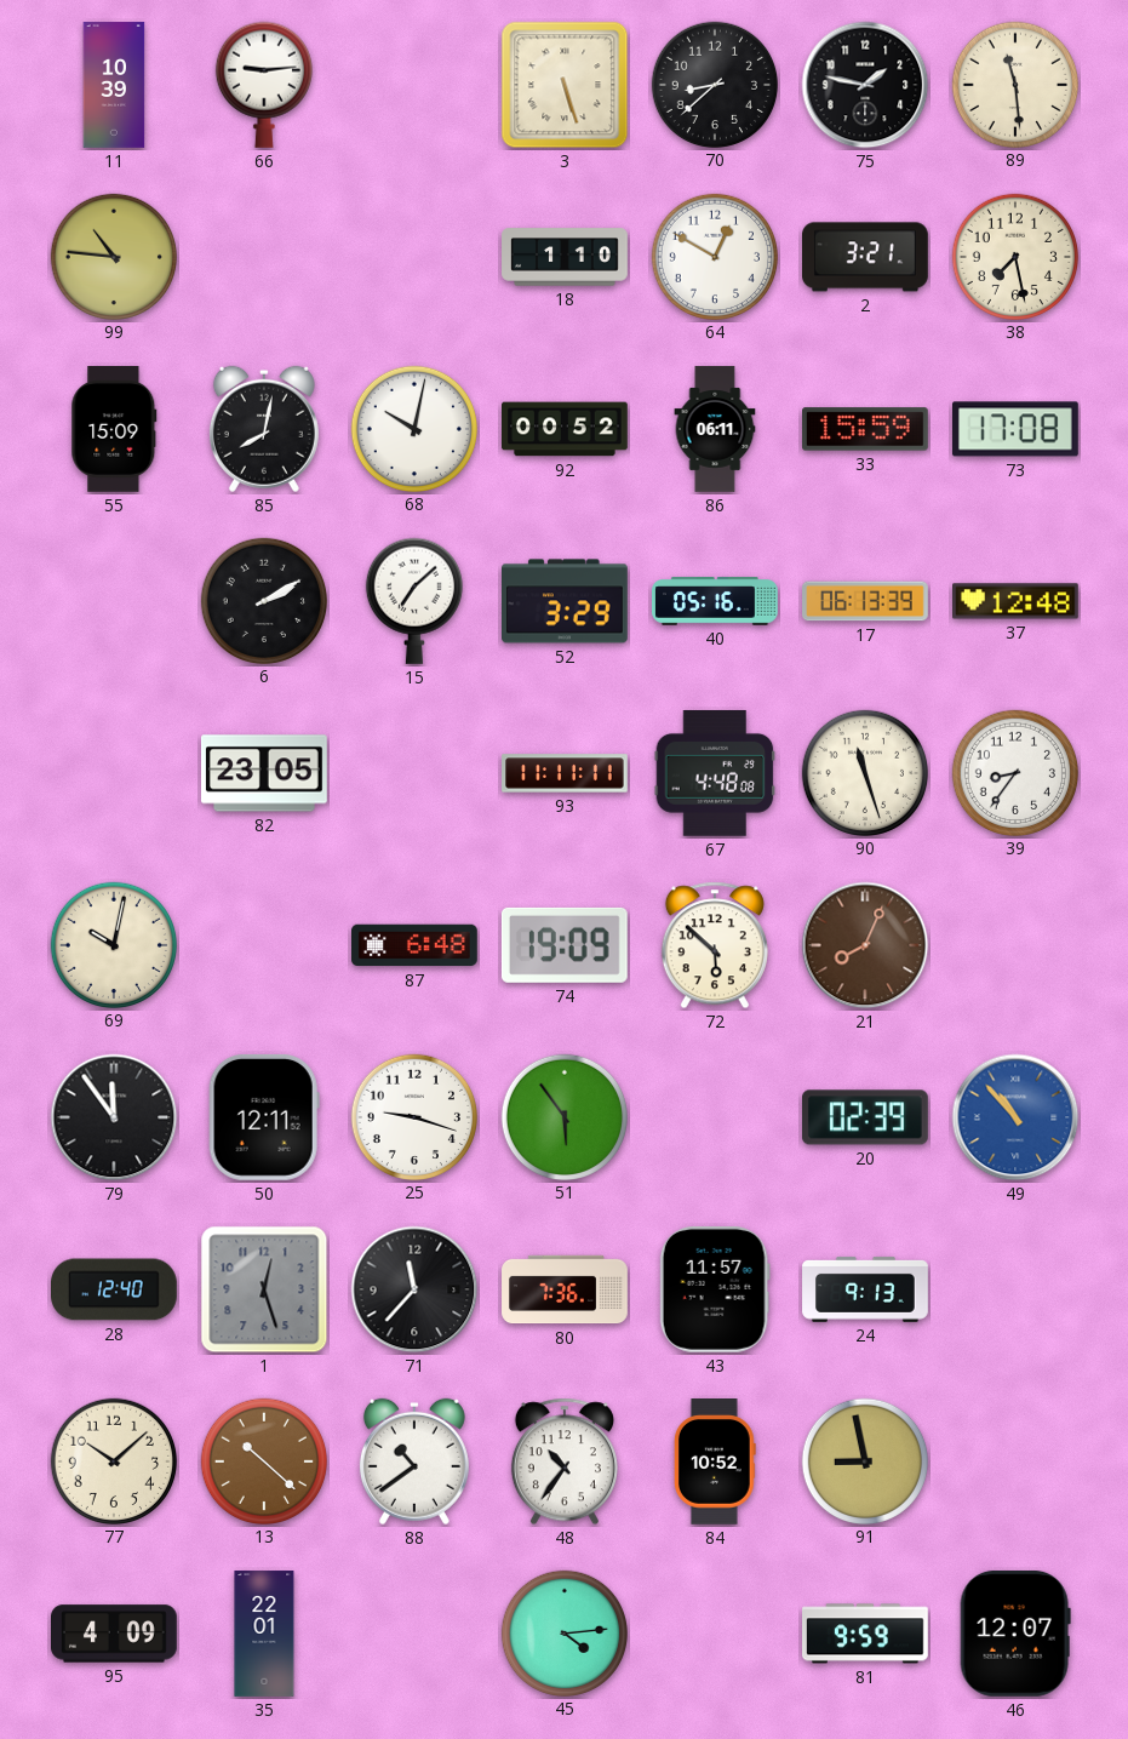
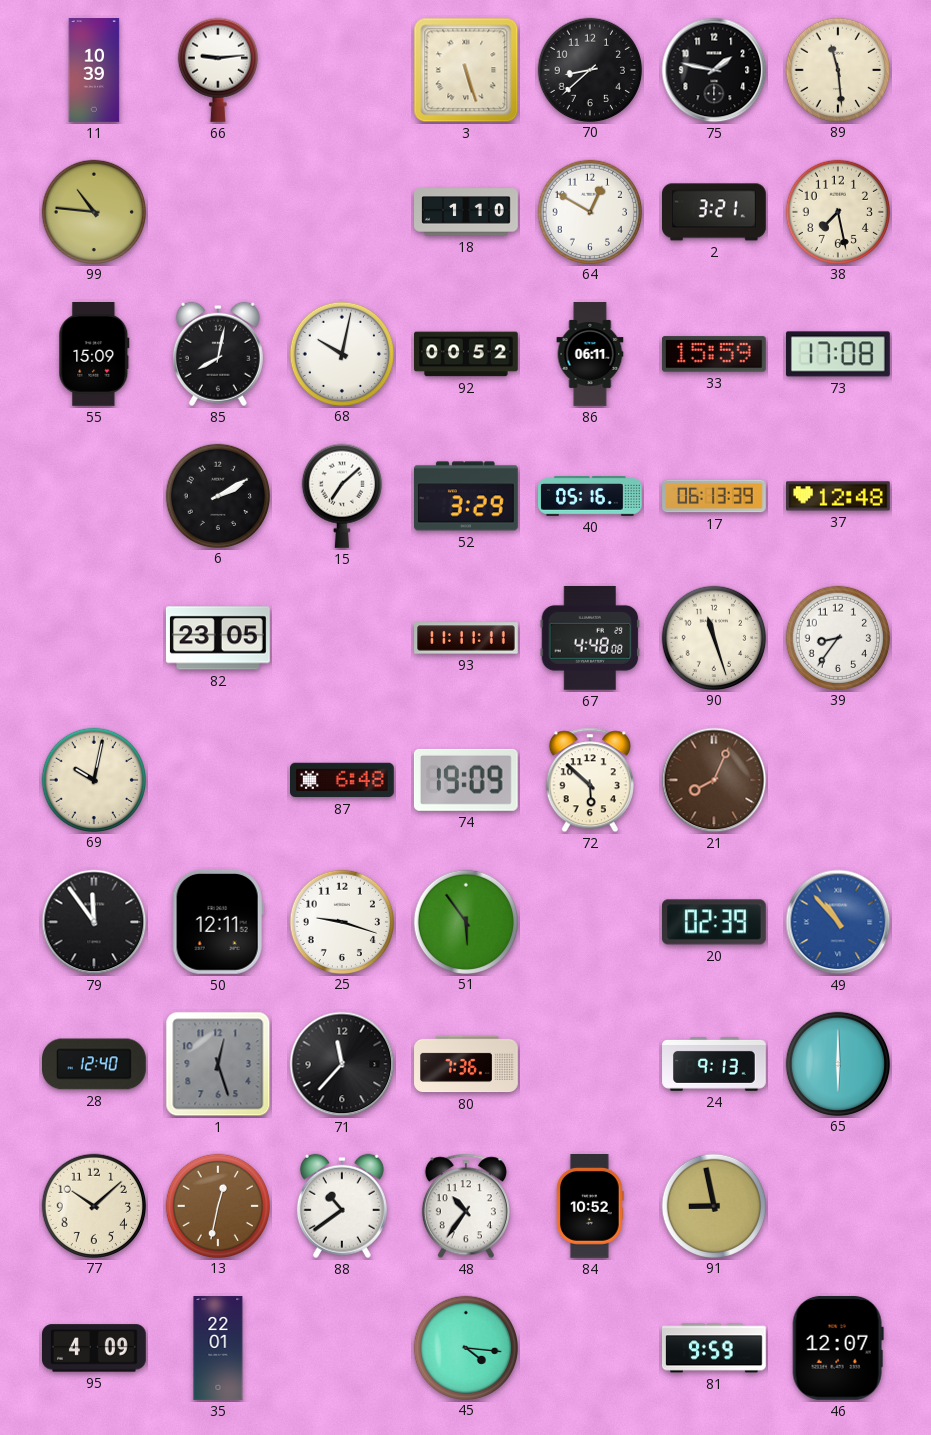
43: 11:57 -> none
65: none -> 6:00
13: 10:22 -> 12:32
45: 4:14 -> 4:16
